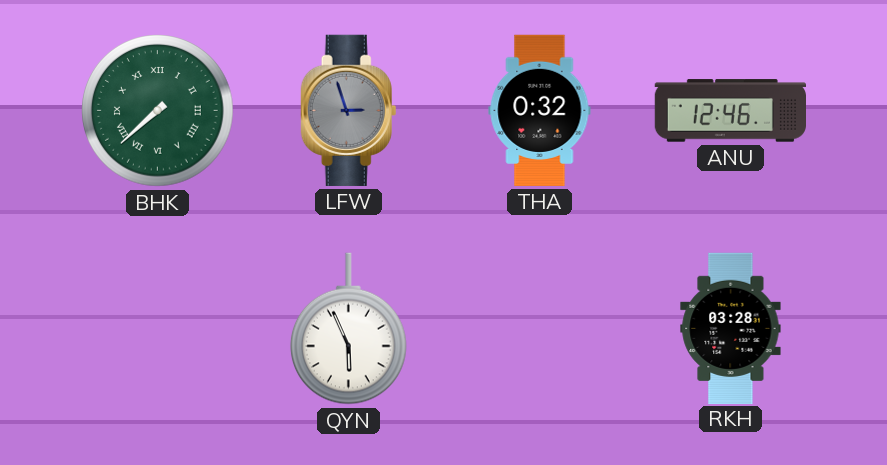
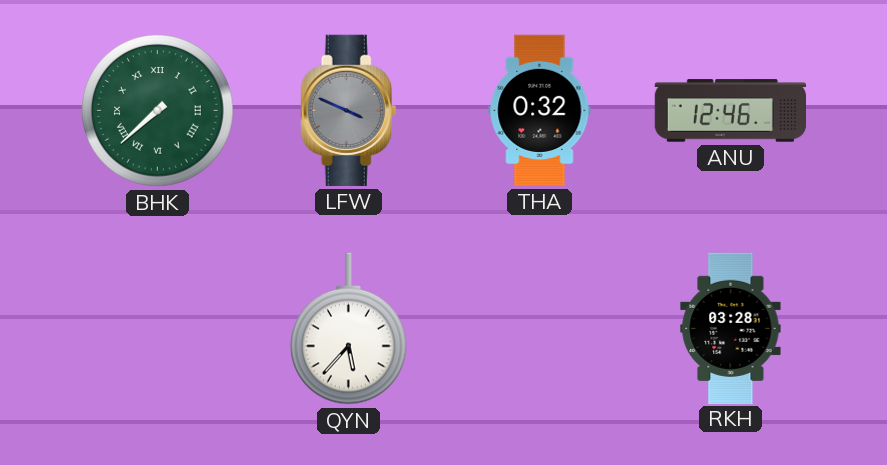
LFW: 2:57 -> 3:49
QYN: 5:56 -> 5:37
